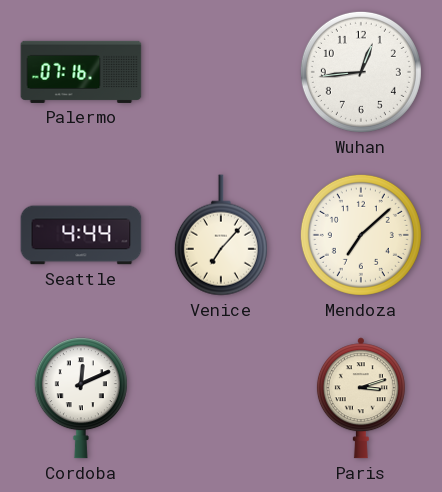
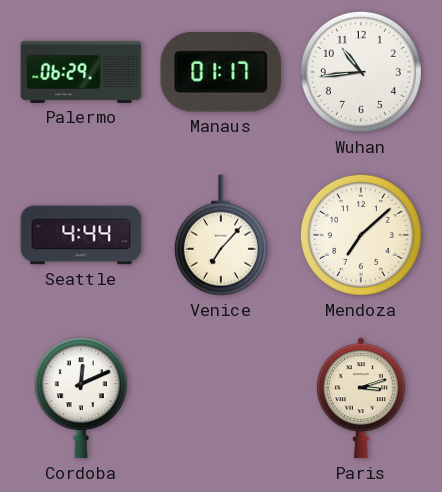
Palermo: 07:16 -> 06:29
Manaus: none -> 01:17
Wuhan: 12:44 -> 10:44
